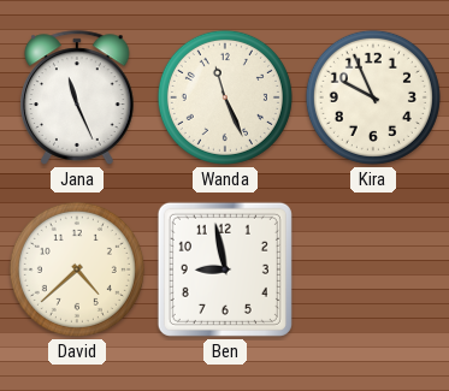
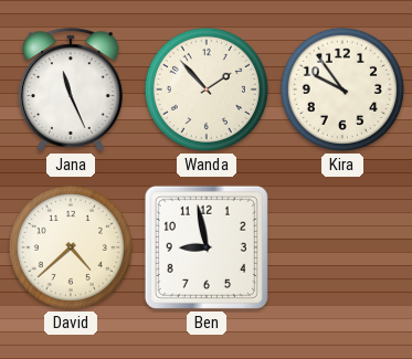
Wanda: 11:26 -> 1:53
Kira: 9:56 -> 9:54
